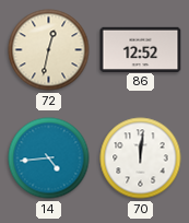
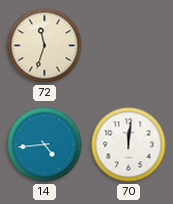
72: 12:32 -> 11:33
86: 12:52 -> none
